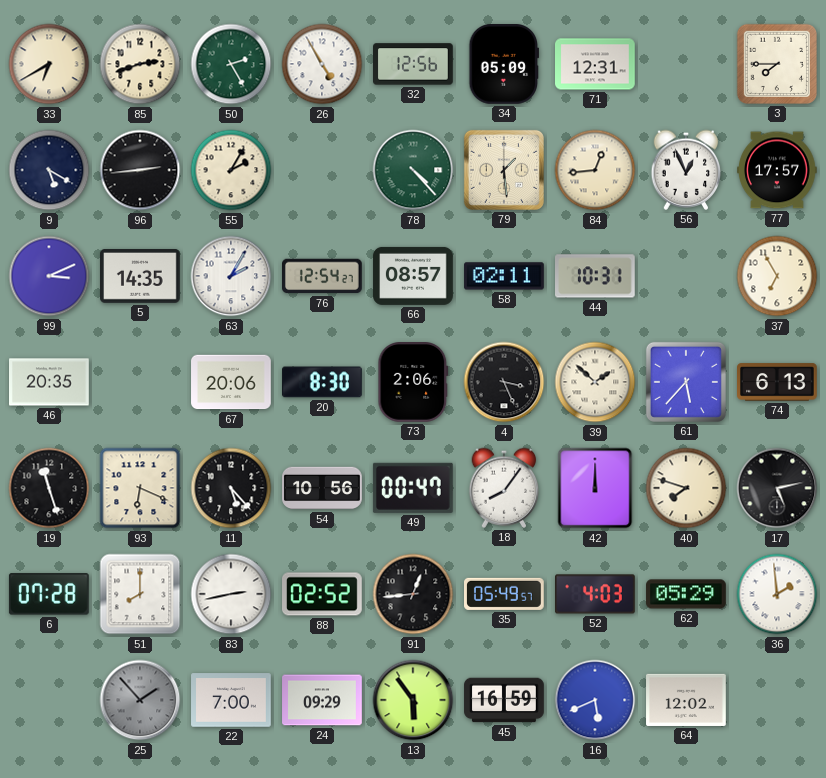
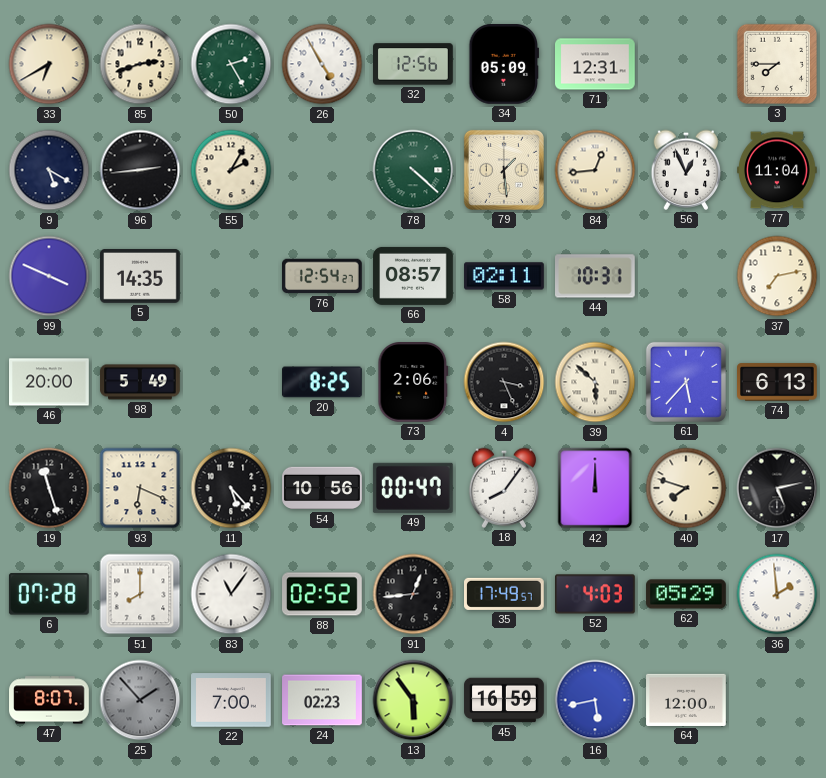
78: 4:23 -> 4:22
77: 17:57 -> 11:04
99: 3:11 -> 3:49
63: 2:05 -> none
37: 6:55 -> 7:13
46: 20:35 -> 20:00
98: none -> 5:49
67: 20:06 -> none
20: 8:30 -> 8:25
39: 1:52 -> 5:52
83: 2:43 -> 11:06
35: 05:49 -> 17:49
47: none -> 8:07
24: 09:29 -> 02:23
16: 5:41 -> 5:43
64: 12:02 -> 12:00
